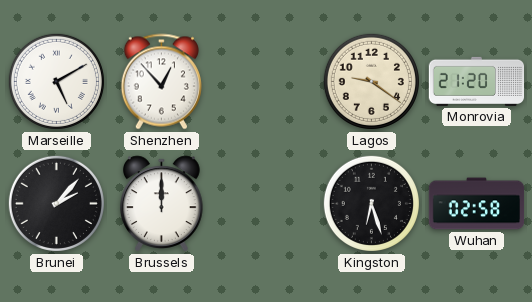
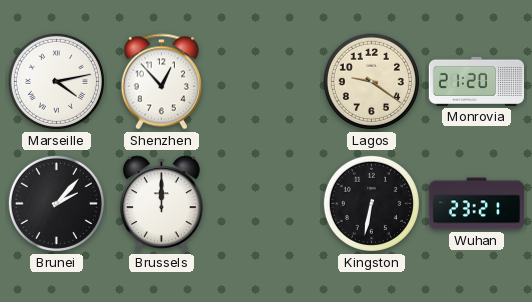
Marseille: 5:10 -> 4:13
Kingston: 6:27 -> 6:32
Wuhan: 02:58 -> 23:21
